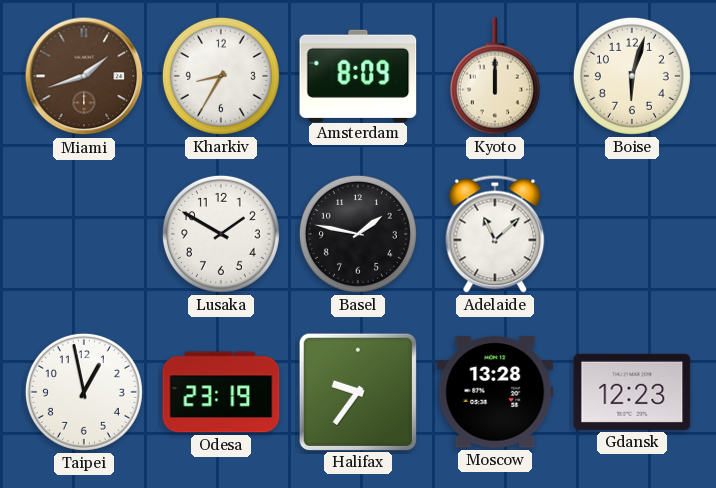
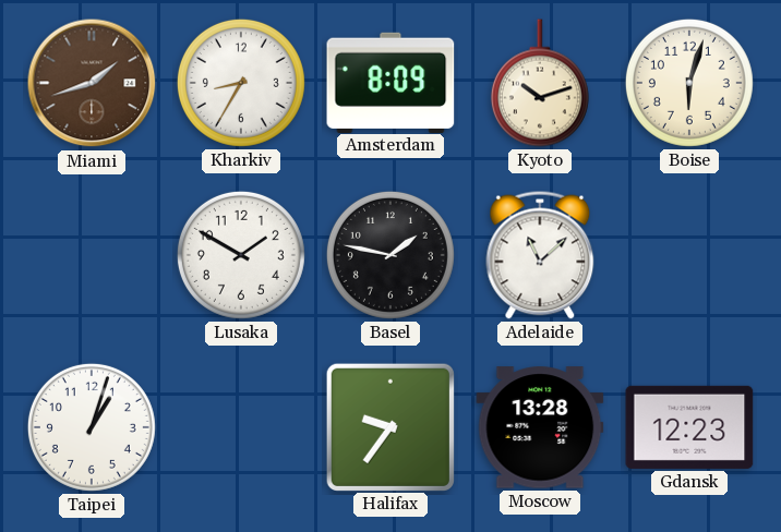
Kyoto: 12:00 -> 10:12
Taipei: 12:58 -> 1:03
Odesa: 23:19 -> none
